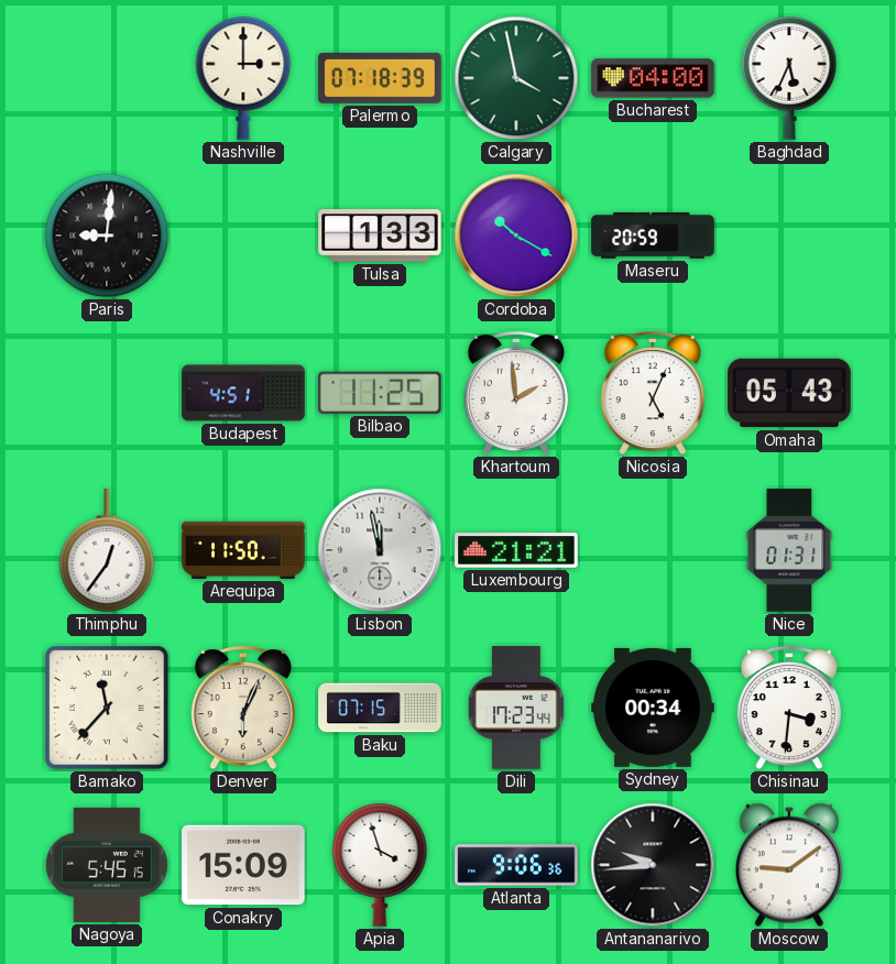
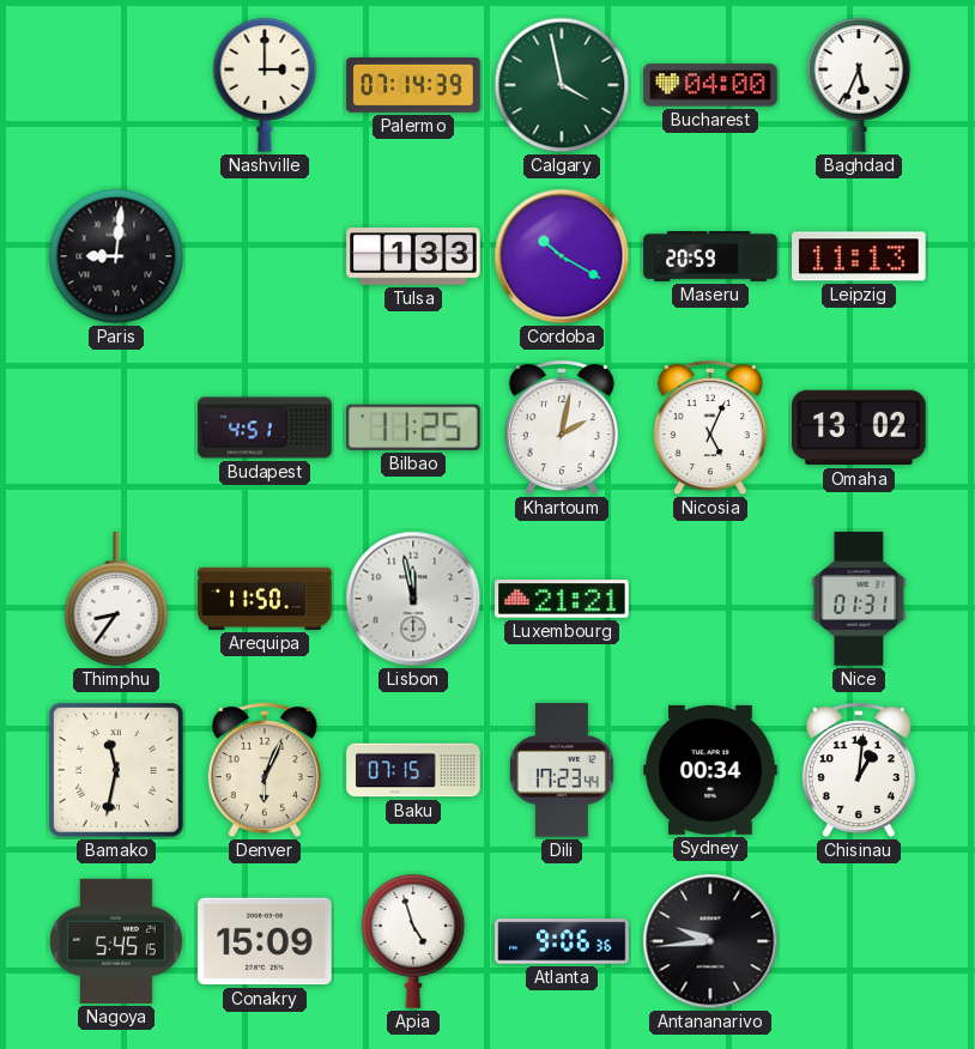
Palermo: 07:18 -> 07:14
Leipzig: none -> 11:13
Khartoum: 1:59 -> 2:02
Omaha: 05:43 -> 13:02
Thimphu: 12:36 -> 8:36
Bamako: 11:37 -> 11:32
Chisinau: 3:31 -> 1:01
Apia: 3:57 -> 4:57
Moscow: 9:09 -> none
